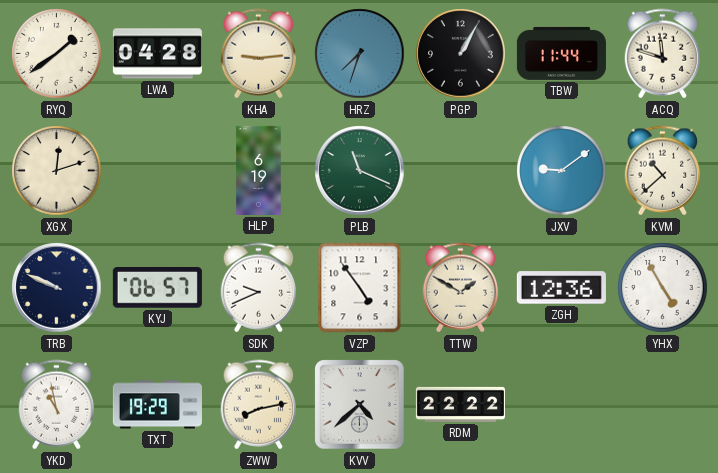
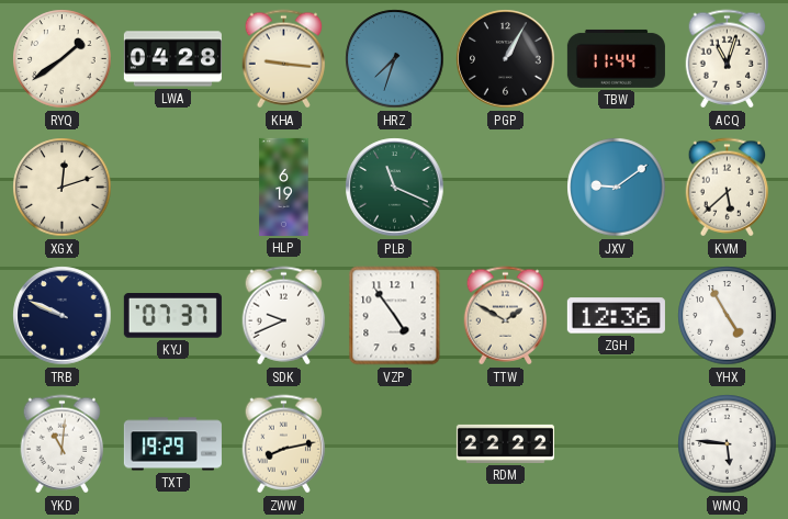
KHA: 9:14 -> 9:16
ACQ: 11:48 -> 11:03
KVM: 10:38 -> 5:38
KYJ: 06:57 -> 07:37
YKD: 10:58 -> 11:01
KVV: 4:38 -> none
WMQ: none -> 5:46
